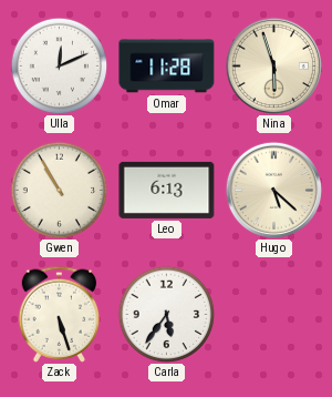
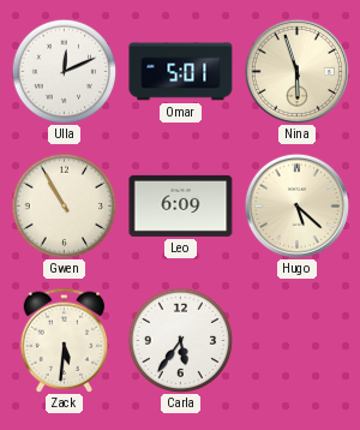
Omar: 11:28 -> 5:01
Leo: 6:13 -> 6:09
Zack: 5:27 -> 5:31
